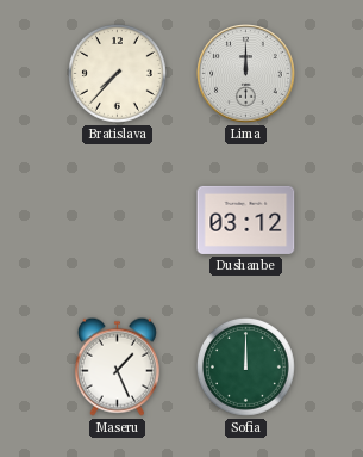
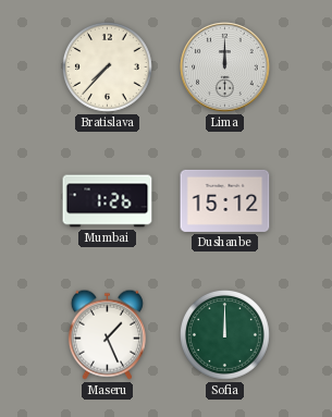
Mumbai: none -> 1:26
Dushanbe: 03:12 -> 15:12
